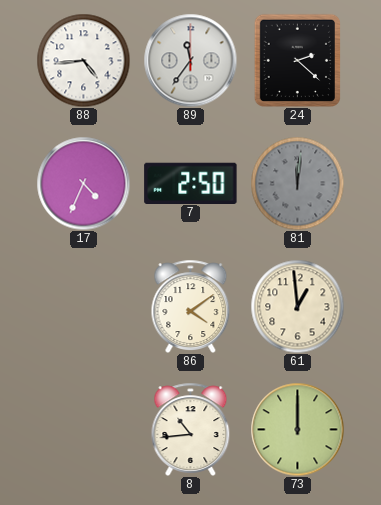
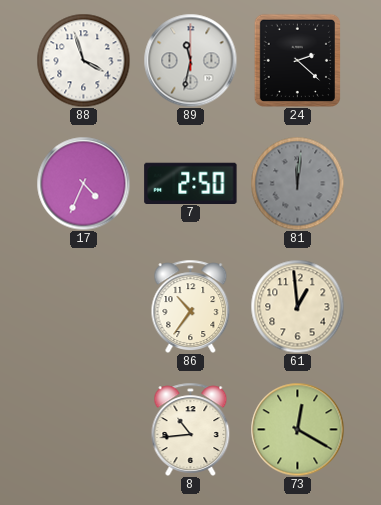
88: 4:44 -> 3:57
89: 11:36 -> 11:32
86: 4:09 -> 10:36
73: 12:00 -> 12:20
